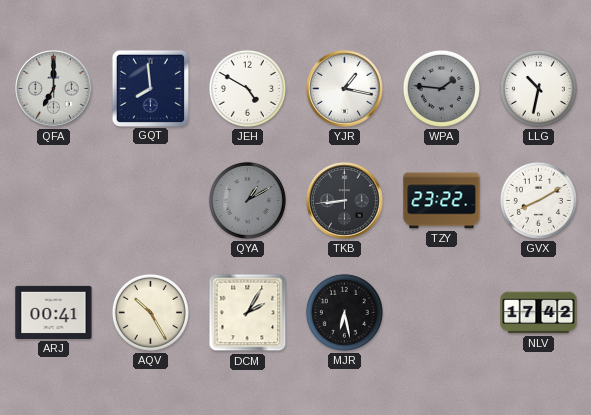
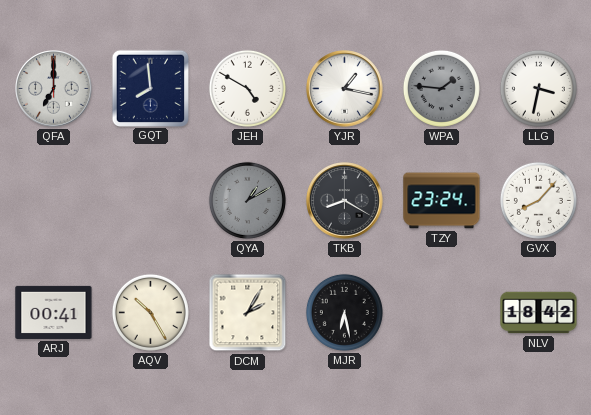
LLG: 10:32 -> 3:32
TKB: 8:44 -> 8:20
TZY: 23:22 -> 23:24
GVX: 8:10 -> 8:07
NLV: 17:42 -> 18:42
